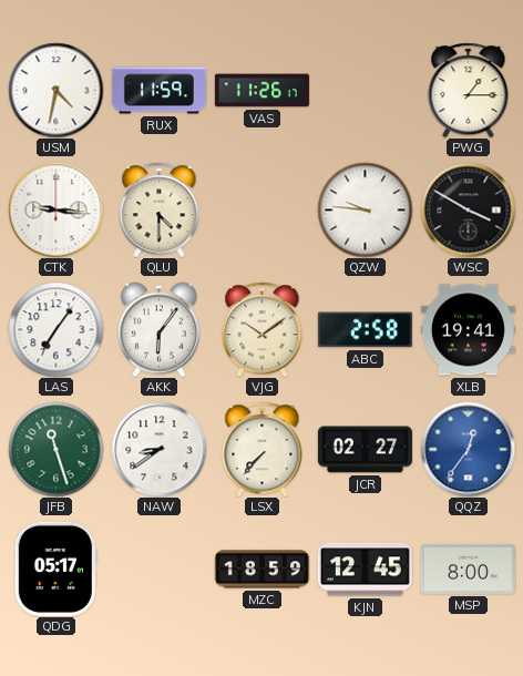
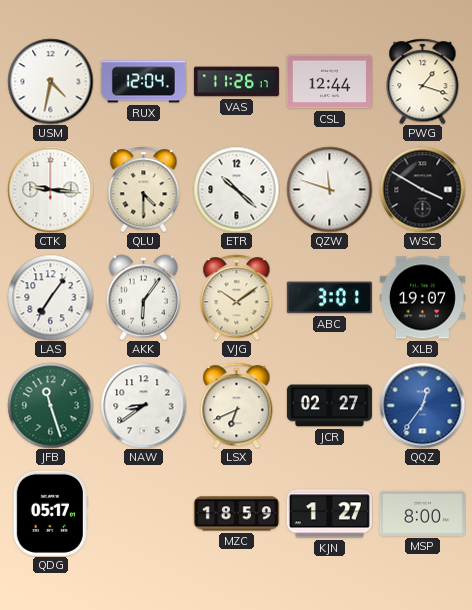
RUX: 11:59 -> 12:04
CSL: none -> 12:44
PWG: 1:15 -> 1:18
ETR: none -> 10:22
QZW: 9:46 -> 11:48
ABC: 2:58 -> 3:01
XLB: 19:41 -> 19:07
LSX: 7:37 -> 6:41
KJN: 12:45 -> 1:27
